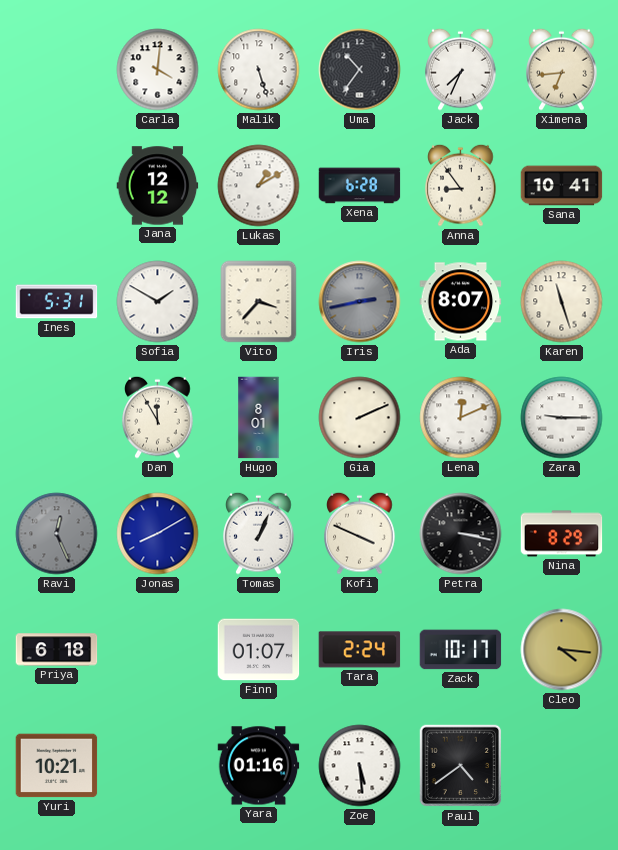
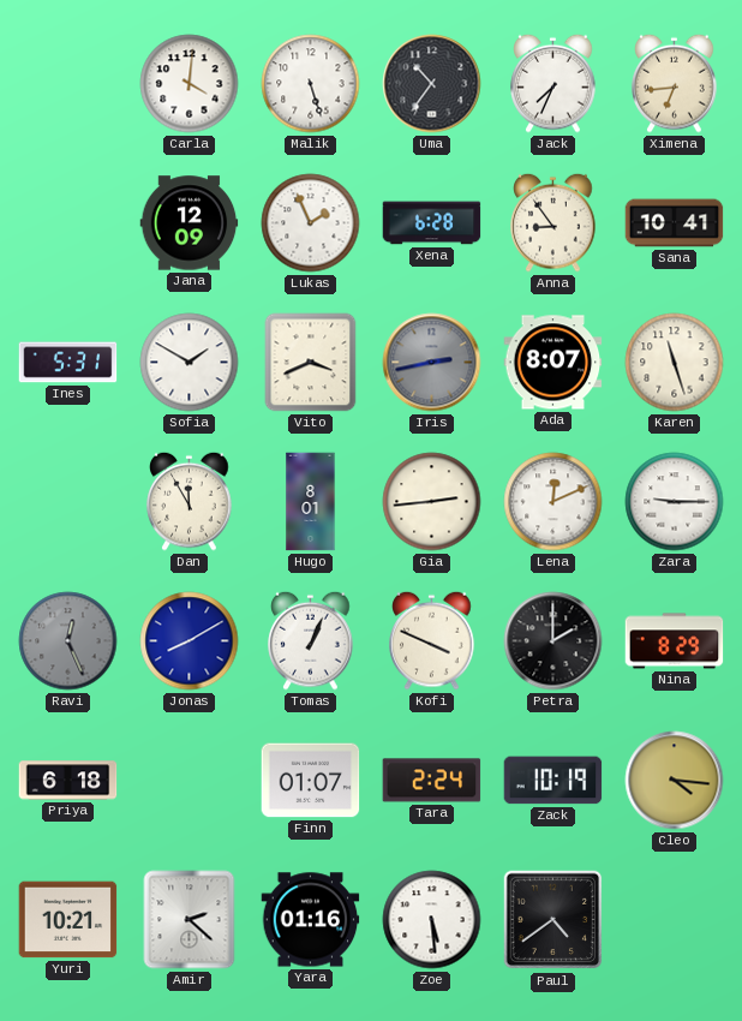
Jana: 12:12 -> 12:09
Lukas: 1:10 -> 1:56
Vito: 3:37 -> 3:41
Gia: 2:11 -> 2:44
Petra: 3:17 -> 2:00
Zack: 10:17 -> 10:19
Amir: none -> 2:22
